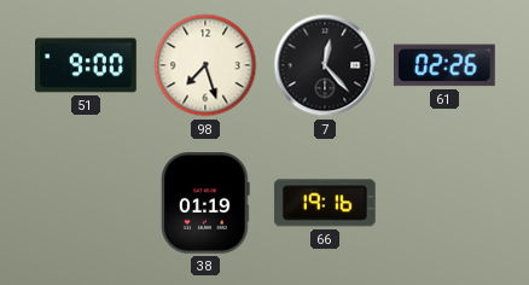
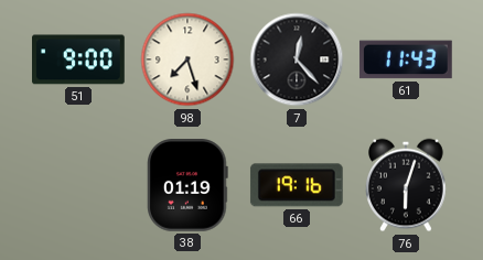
61: 02:26 -> 11:43
76: none -> 6:03
